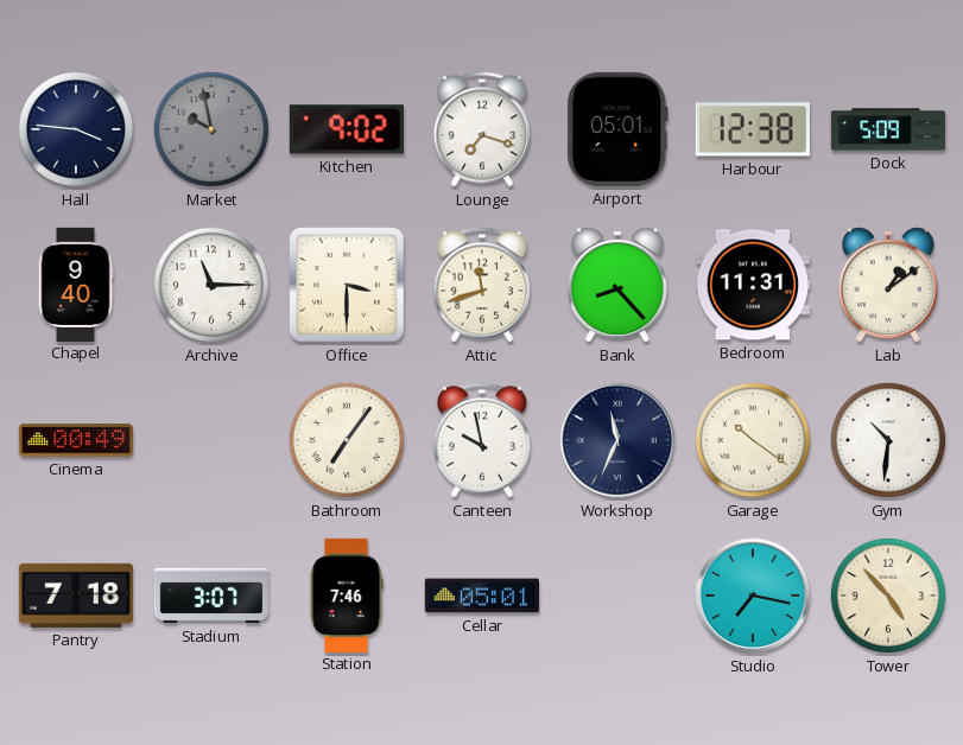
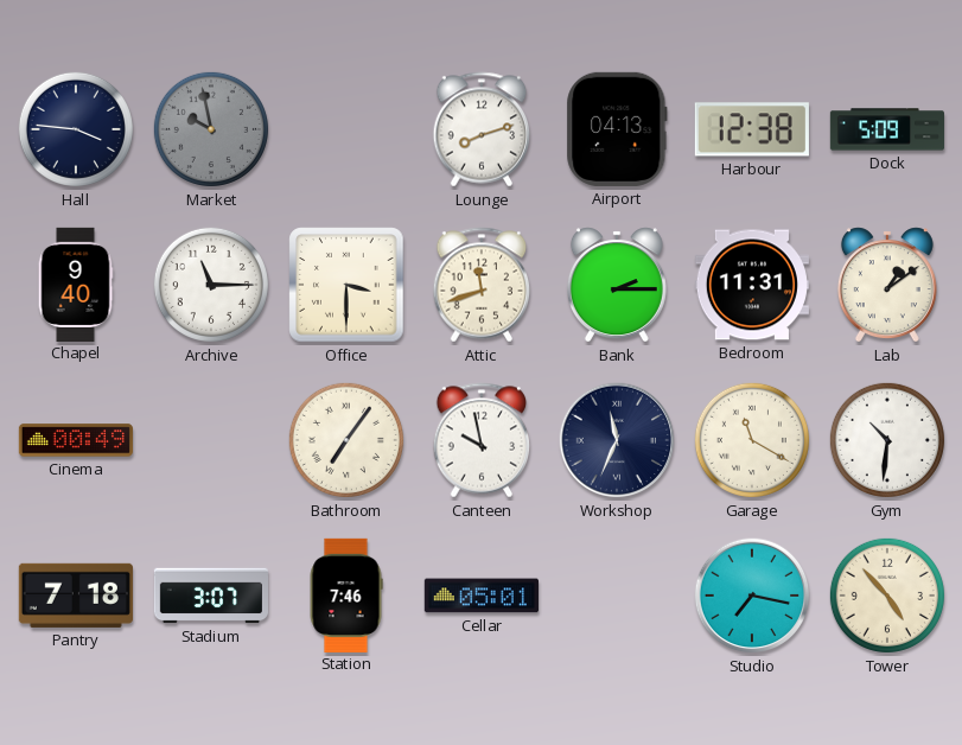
Kitchen: 9:02 -> none
Lounge: 7:18 -> 8:12
Airport: 05:01 -> 04:13
Bank: 8:23 -> 2:15
Garage: 10:21 -> 11:20
